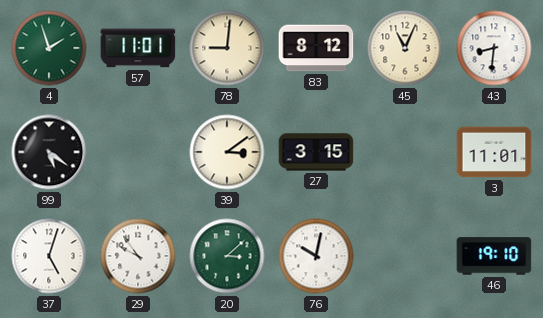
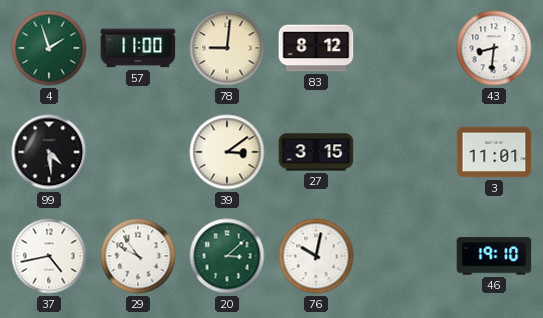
57: 11:01 -> 11:00
45: 11:04 -> none
99: 5:21 -> 4:29
37: 5:03 -> 4:43
